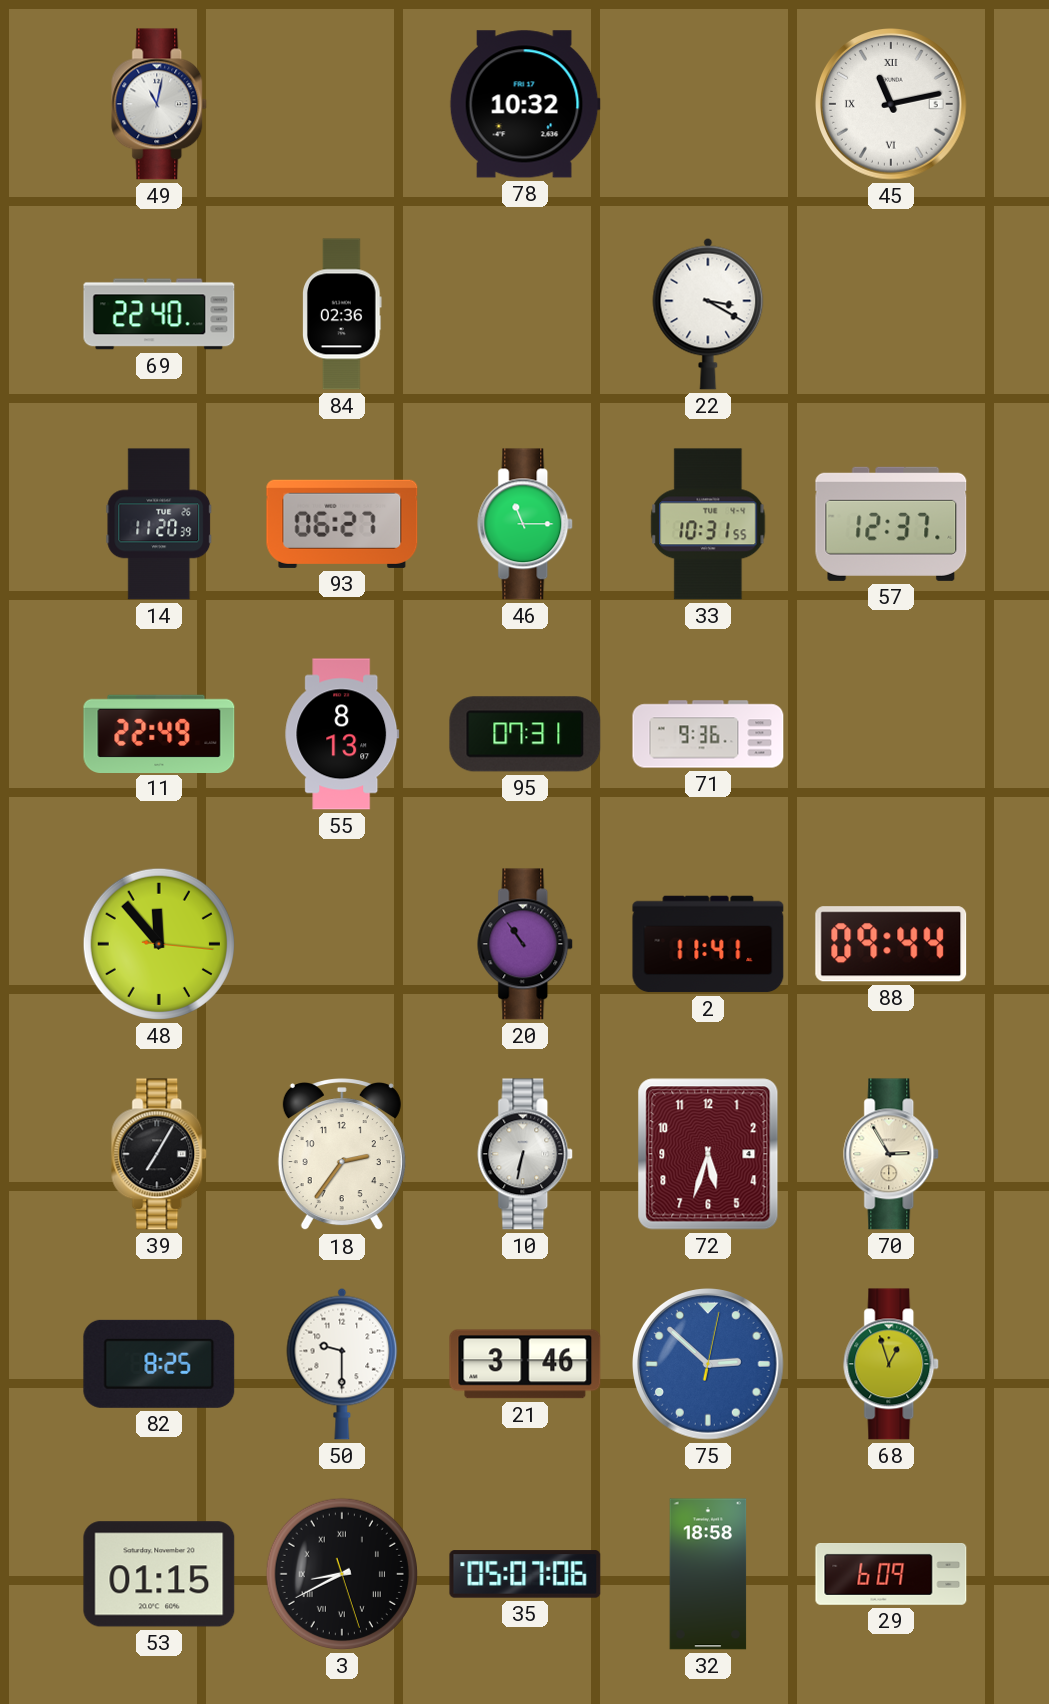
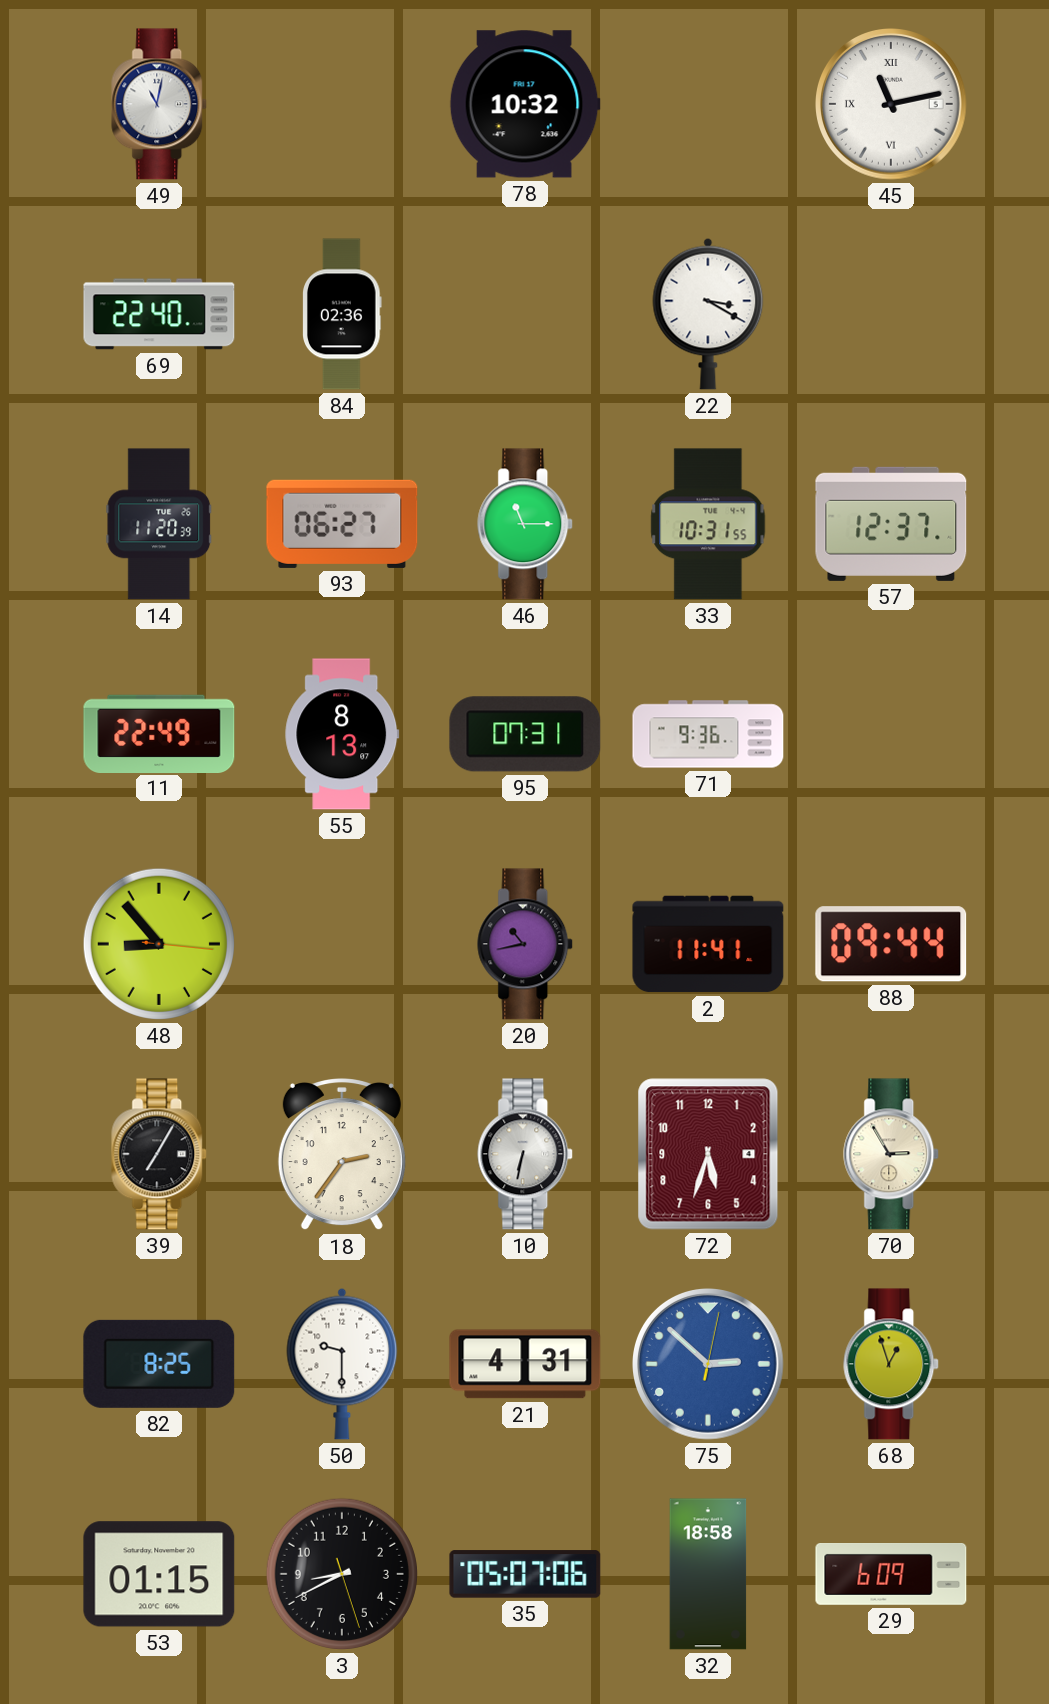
48: 11:53 -> 8:53
20: 10:54 -> 10:43
21: 3:46 -> 4:31
3 numerals: Roman -> Arabic
